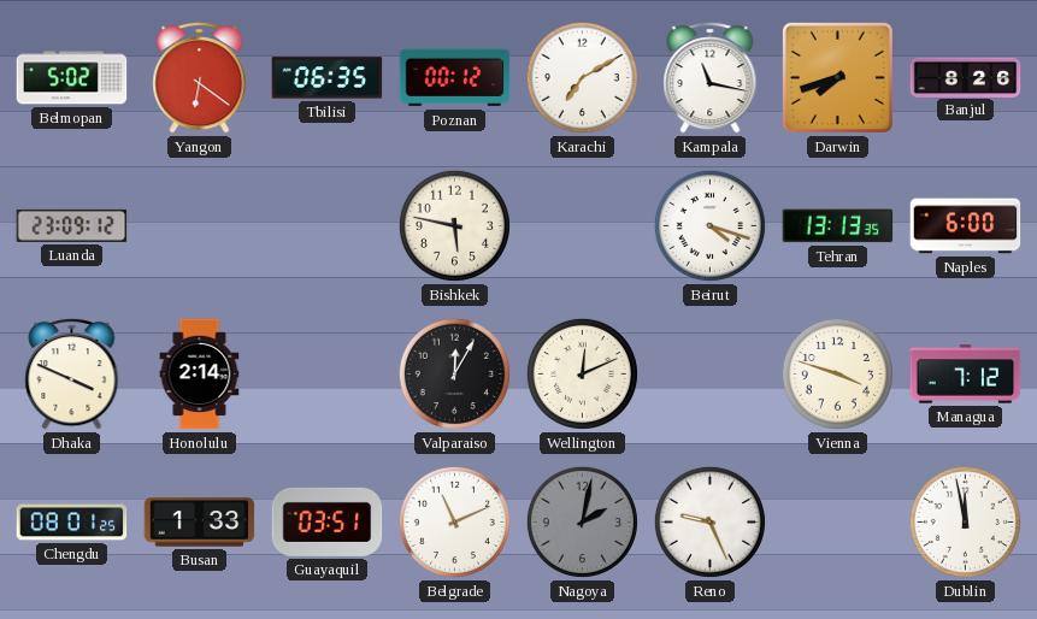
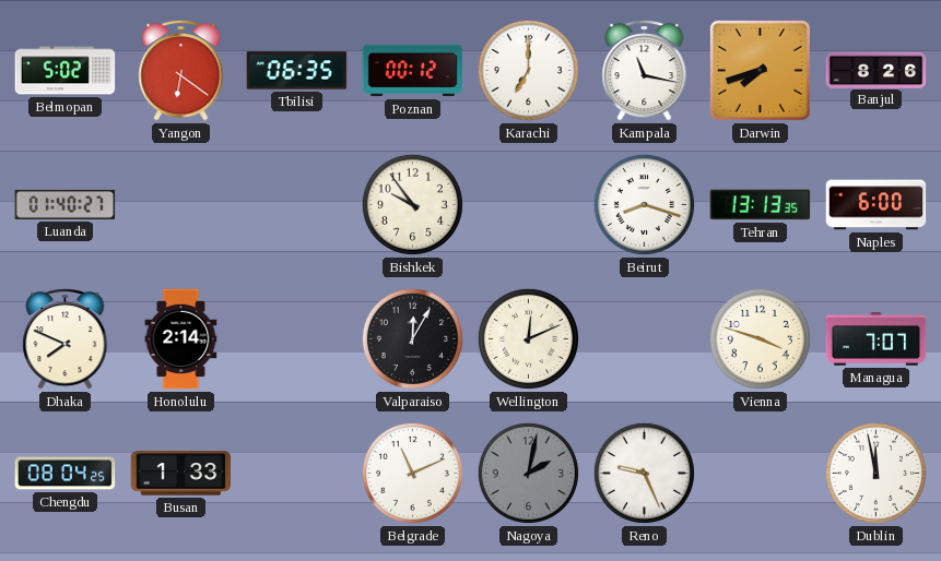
Karachi: 7:10 -> 7:00
Luanda: 23:09 -> 01:40
Bishkek: 5:47 -> 9:54
Beirut: 4:18 -> 8:18
Dhaka: 3:49 -> 7:49
Managua: 7:12 -> 7:07
Chengdu: 08:01 -> 08:04
Guayaquil: 03:51 -> none
